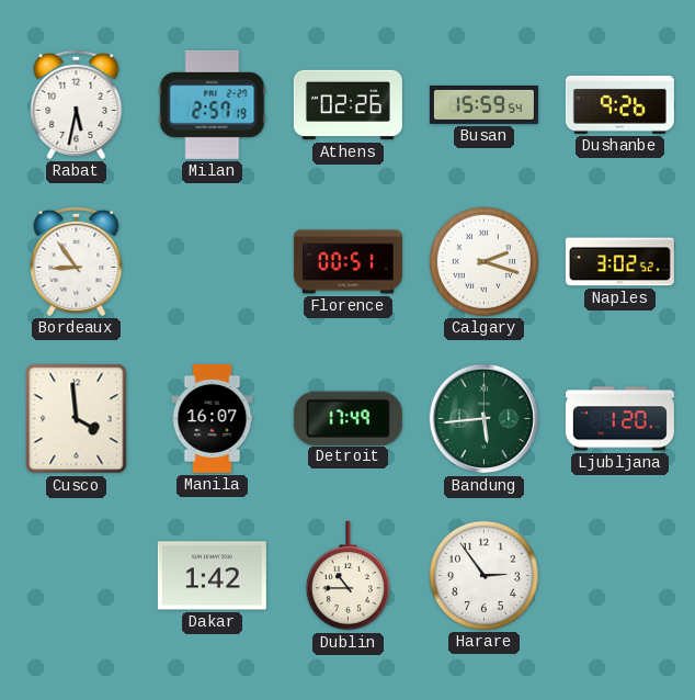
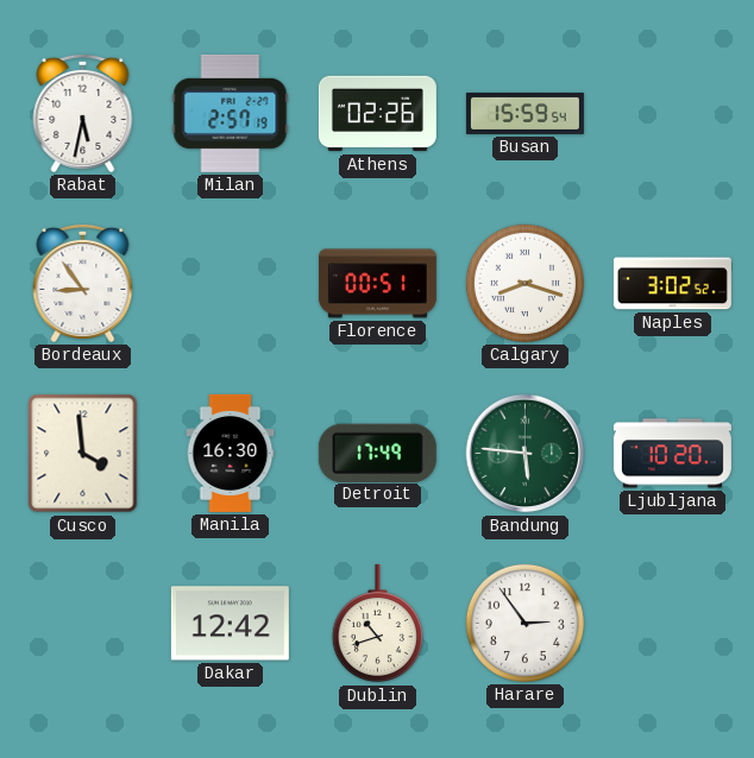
Dushanbe: 9:26 -> none
Calgary: 2:18 -> 8:18
Manila: 16:07 -> 16:30
Bandung: 5:44 -> 5:46
Ljubljana: 1:20 -> 10:20
Dakar: 1:42 -> 12:42
Dublin: 10:45 -> 10:42
